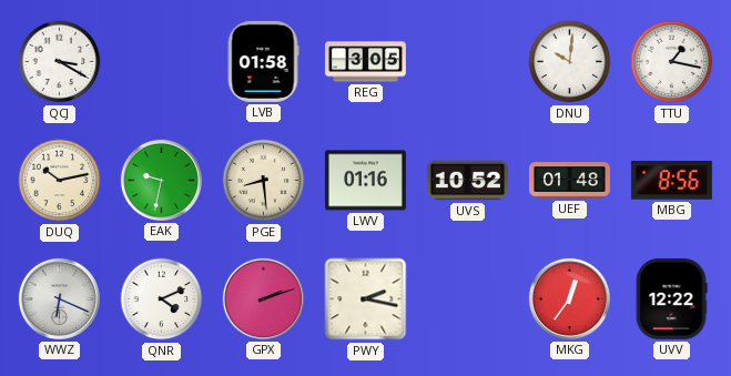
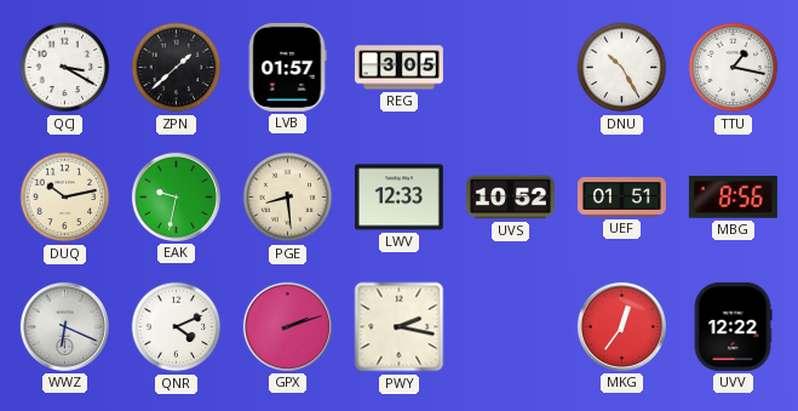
ZPN: none -> 1:38
LVB: 01:58 -> 01:57
DNU: 10:01 -> 10:25
LWV: 01:16 -> 12:33
UEF: 01:48 -> 01:51
